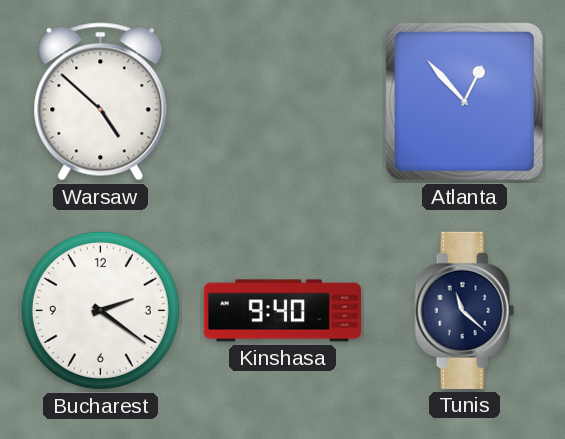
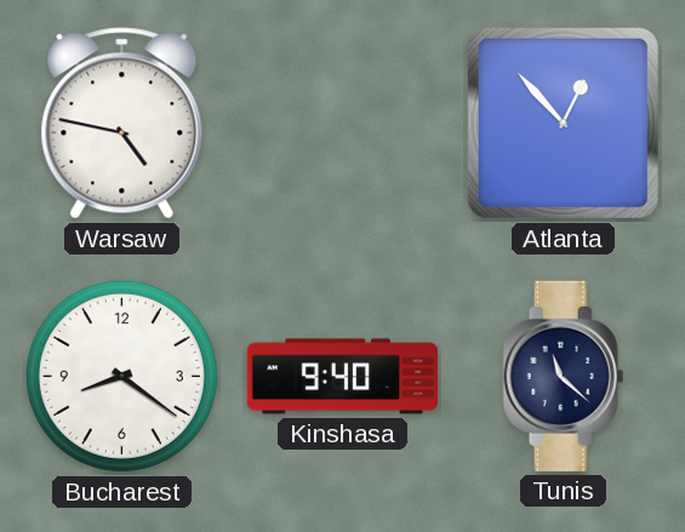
Warsaw: 4:52 -> 4:47
Bucharest: 2:21 -> 8:21
